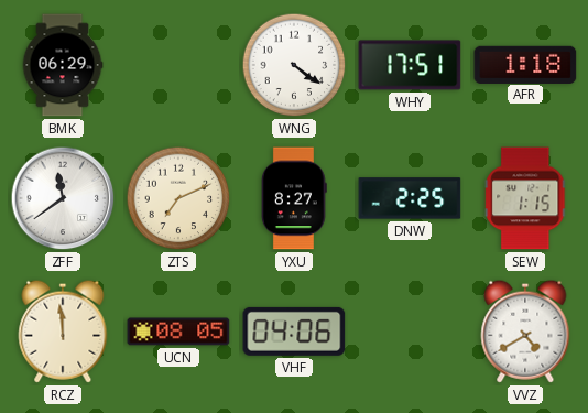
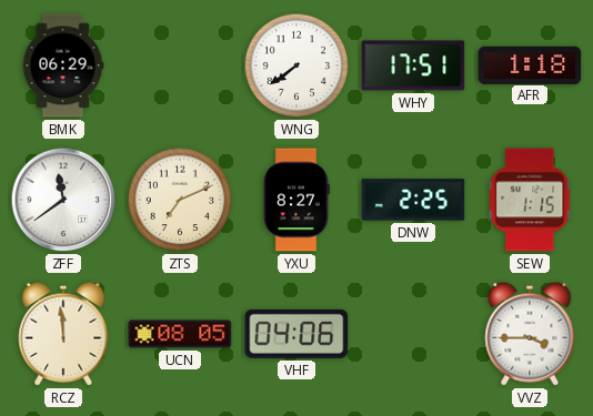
WNG: 4:21 -> 7:39
VVZ: 4:40 -> 3:45
